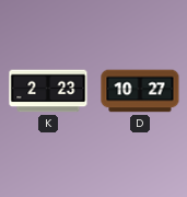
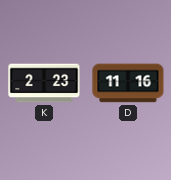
D: 10:27 -> 11:16
